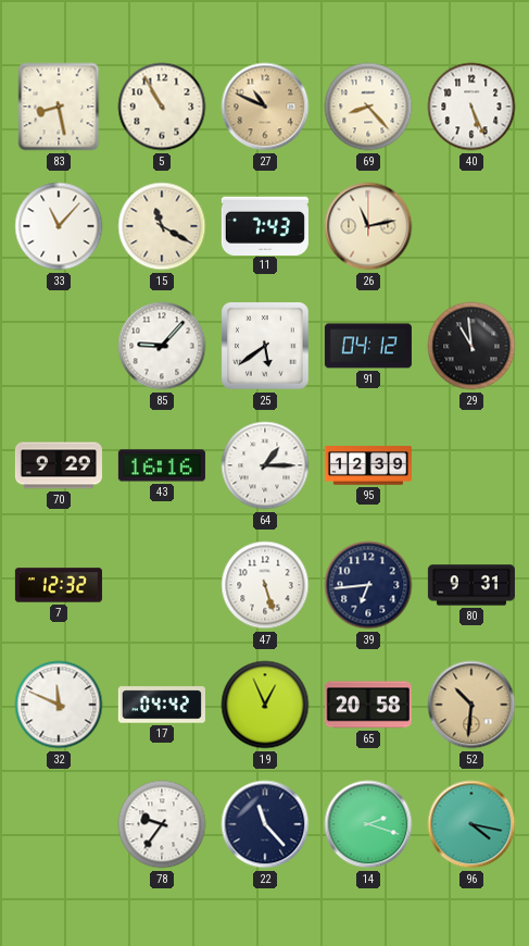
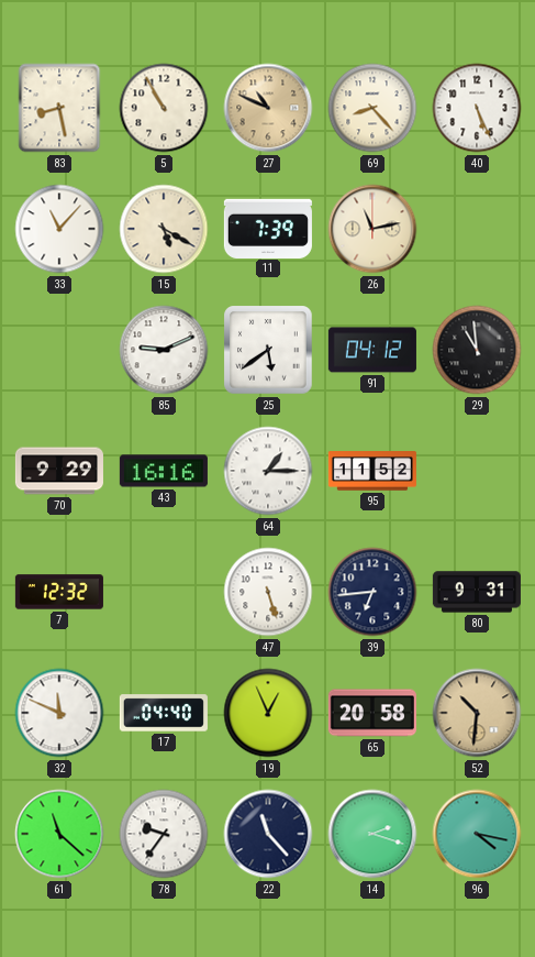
15: 11:20 -> 5:20
11: 7:43 -> 7:39
85: 9:07 -> 9:11
95: 12:39 -> 11:52
17: 04:42 -> 04:40
61: none -> 11:22
